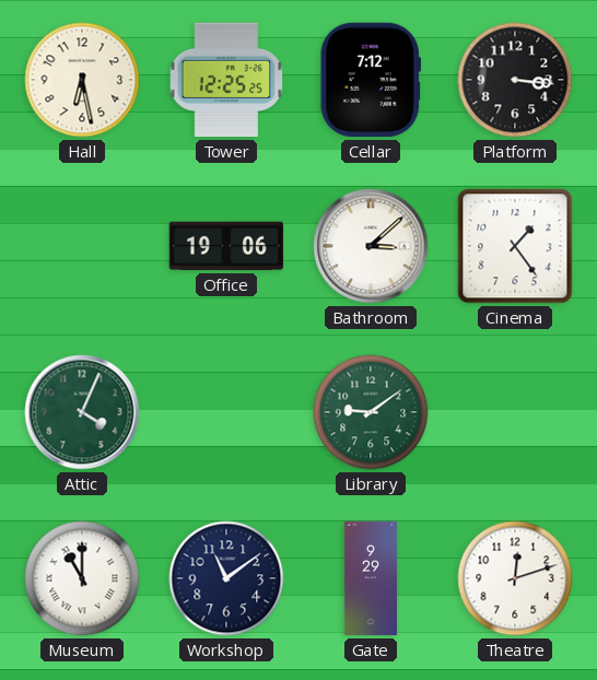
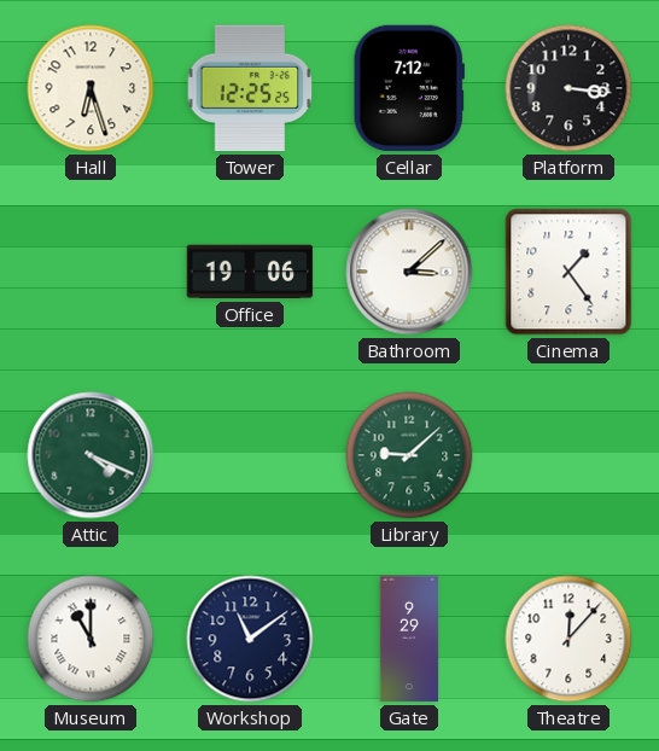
Hall: 6:28 -> 6:27
Attic: 4:04 -> 4:19
Library: 9:09 -> 9:08
Theatre: 12:12 -> 12:07
